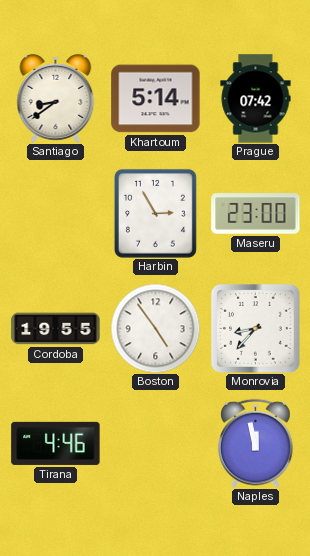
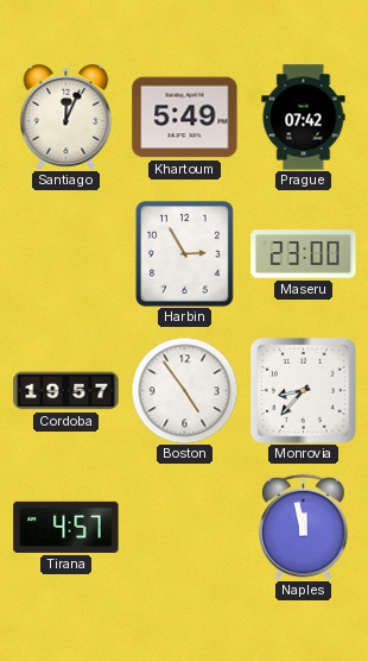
Santiago: 8:39 -> 12:04
Khartoum: 5:14 -> 5:49
Cordoba: 19:55 -> 19:57
Tirana: 4:46 -> 4:57
